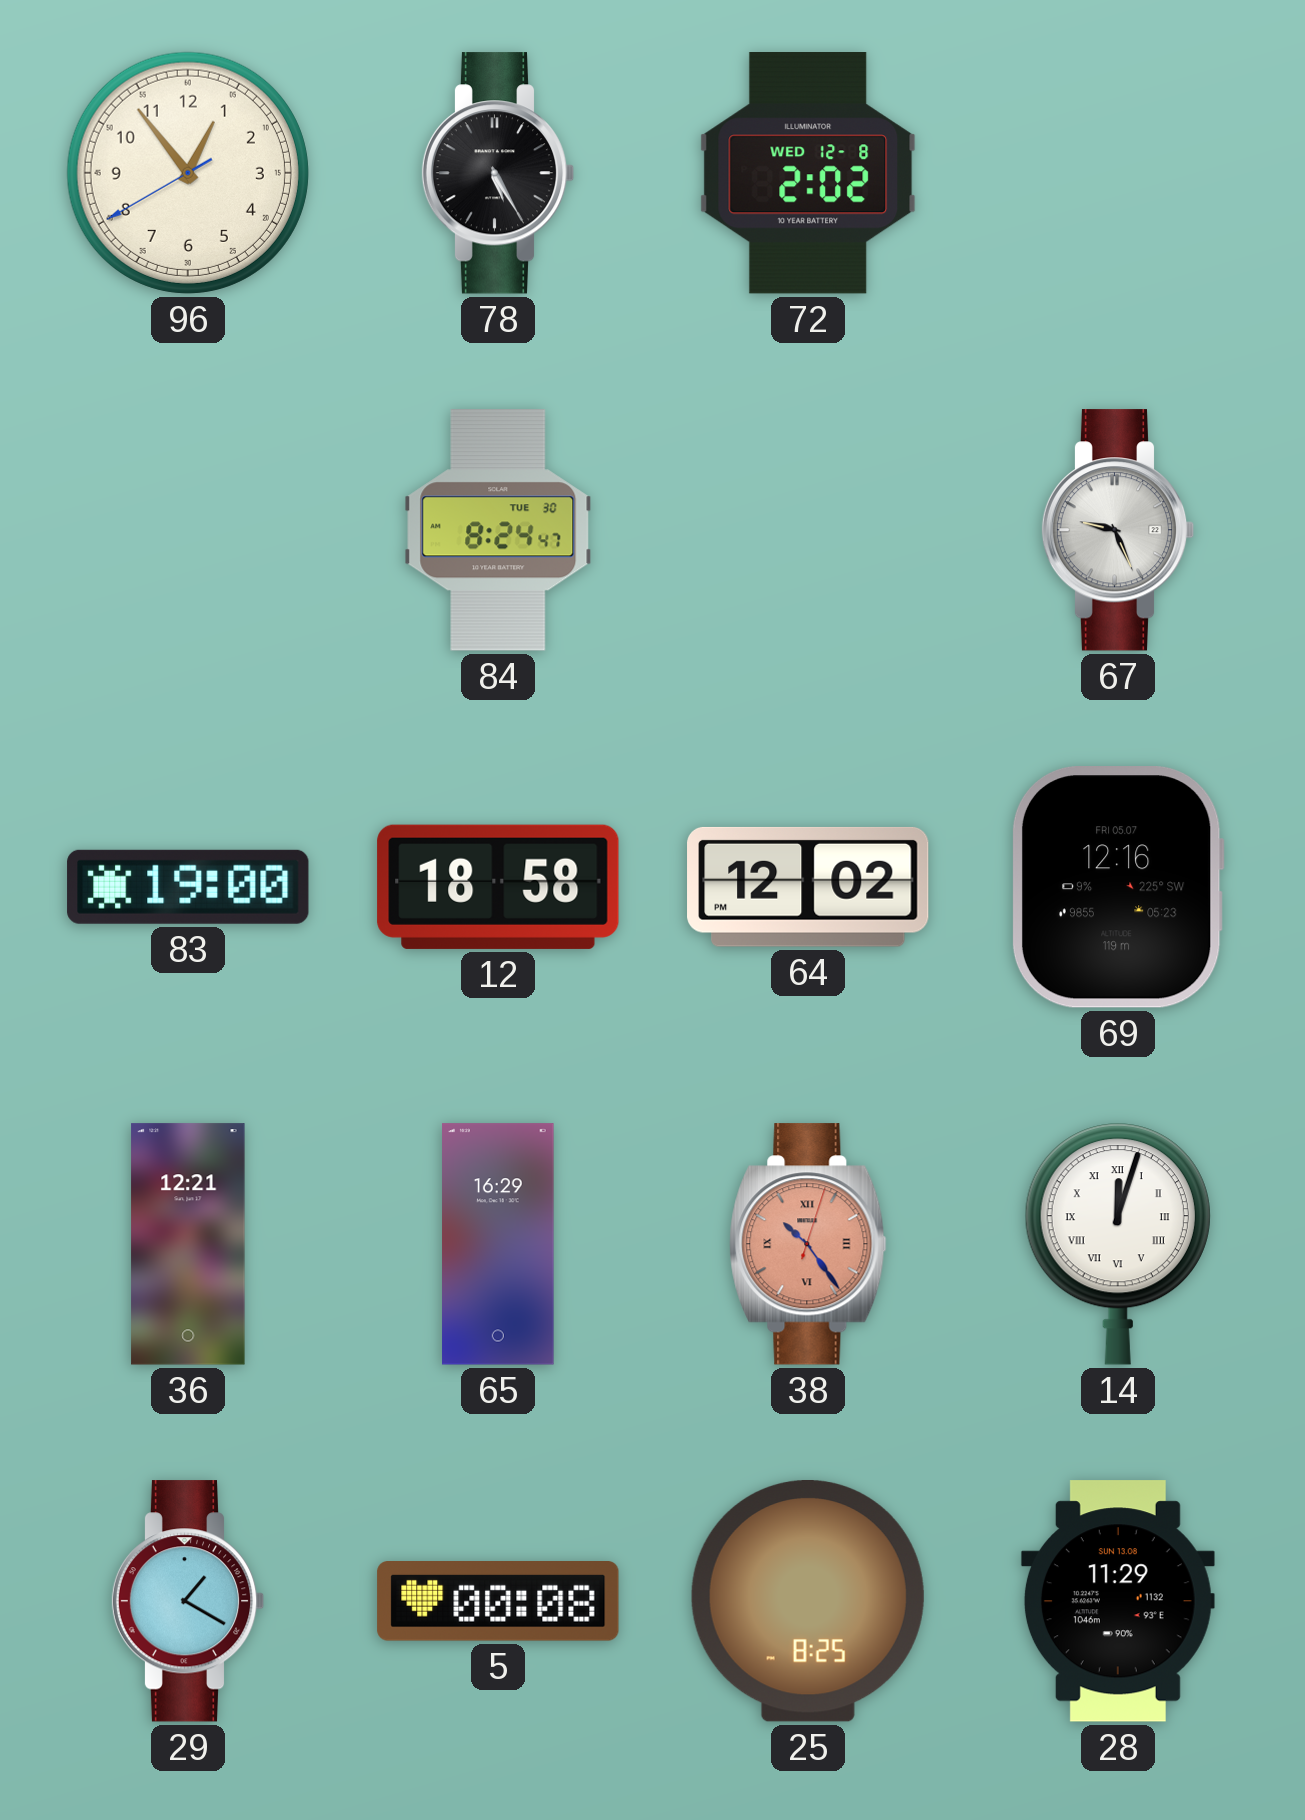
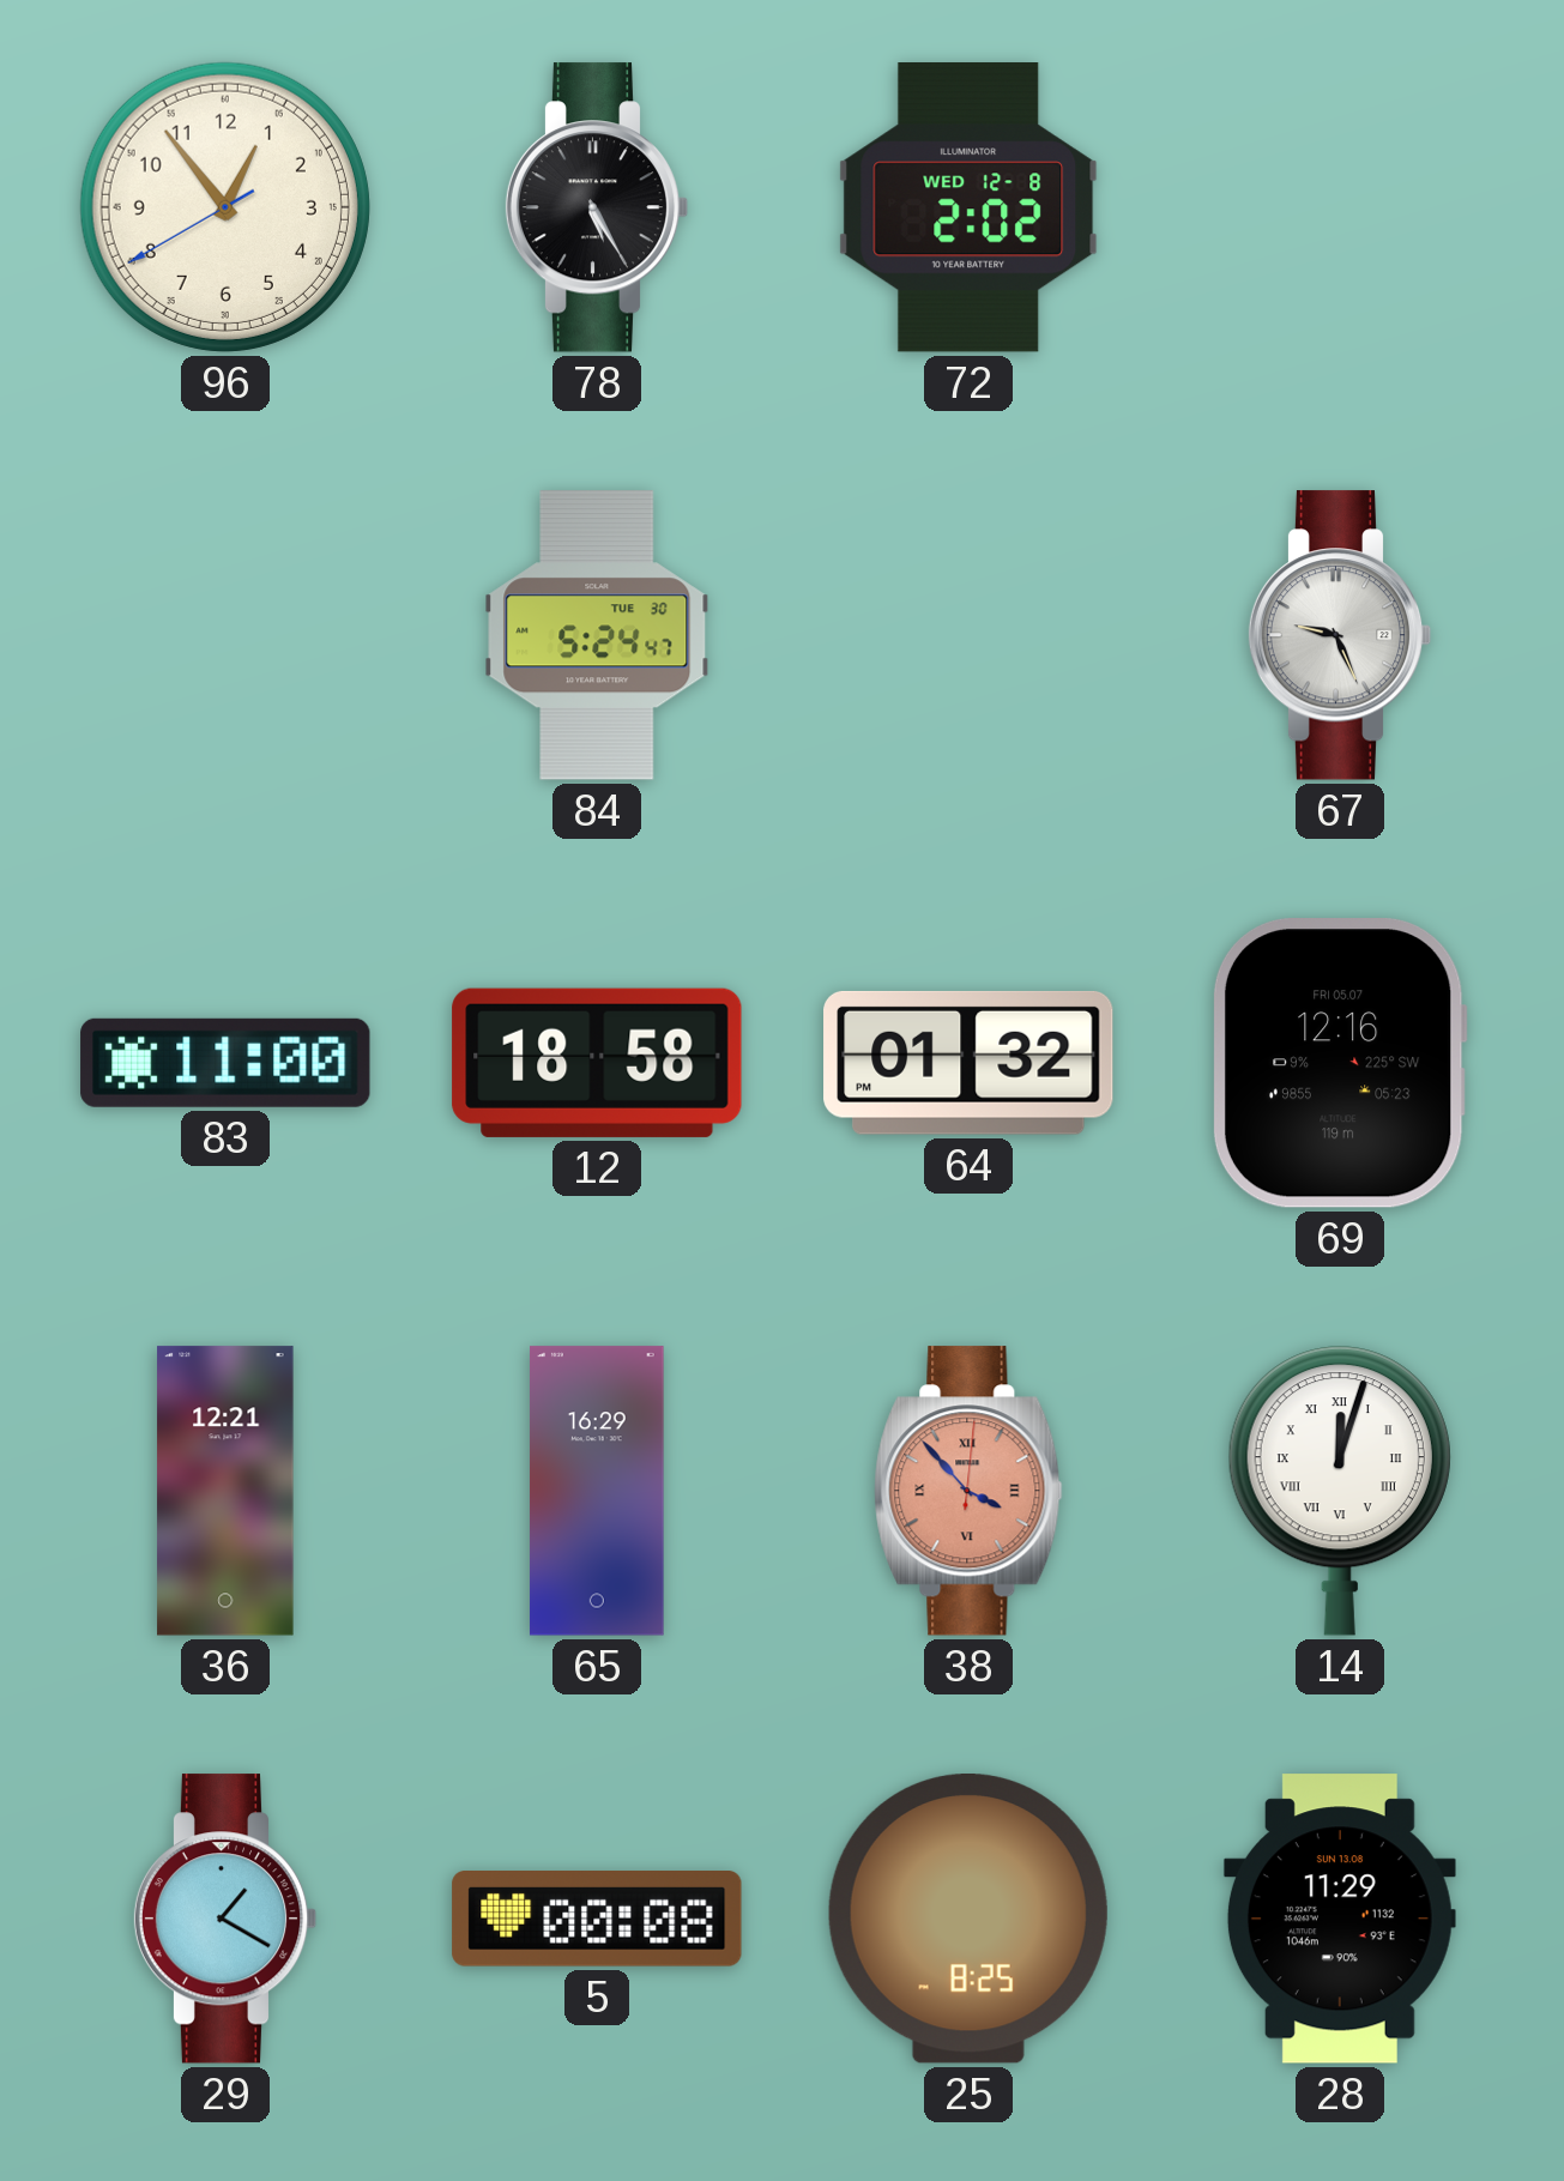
84: 8:24 -> 5:24
83: 19:00 -> 11:00
64: 12:02 -> 01:32
38: 10:24 -> 3:53
